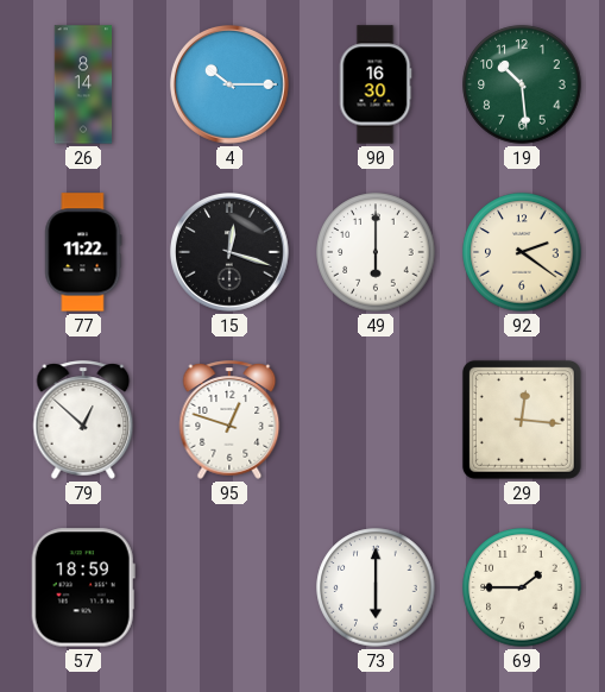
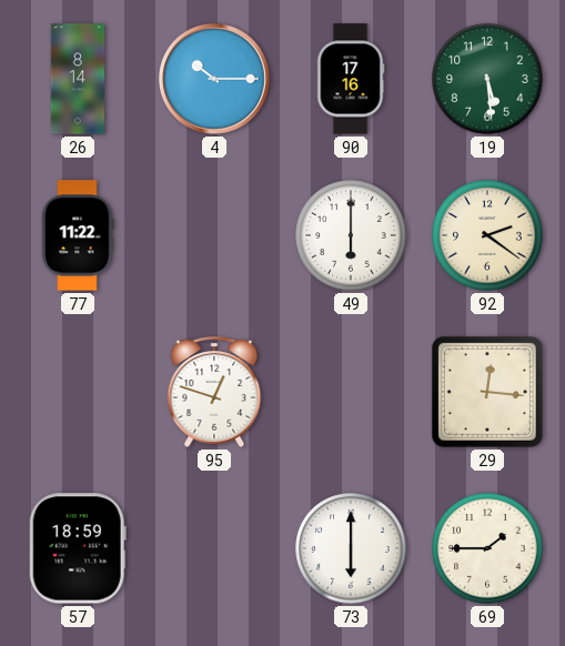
90: 16:30 -> 17:16
19: 10:29 -> 5:29
15: 12:18 -> none
79: 12:52 -> none
